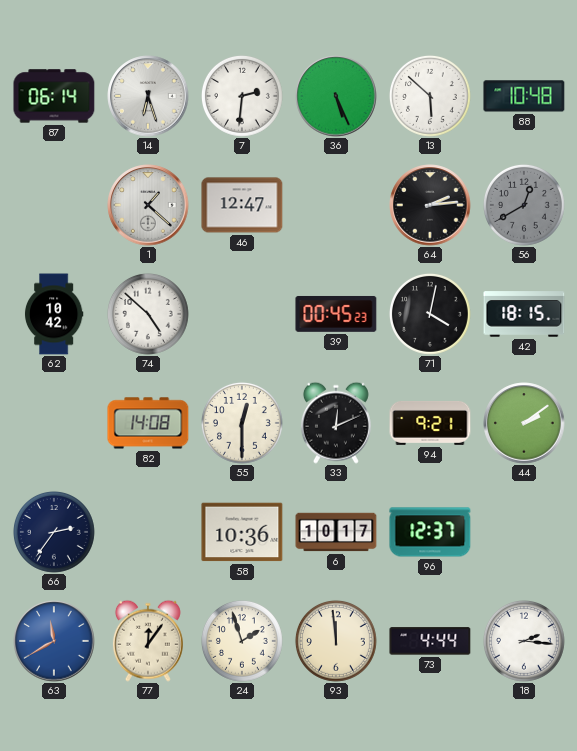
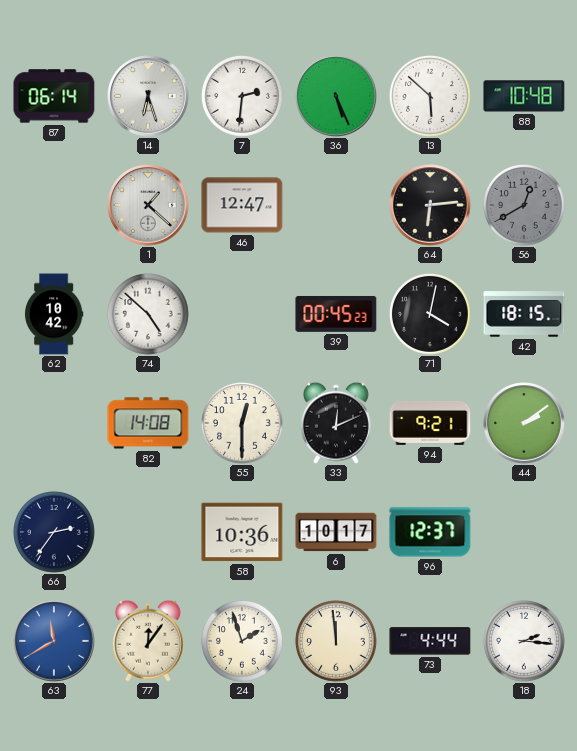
64: 2:14 -> 6:14
